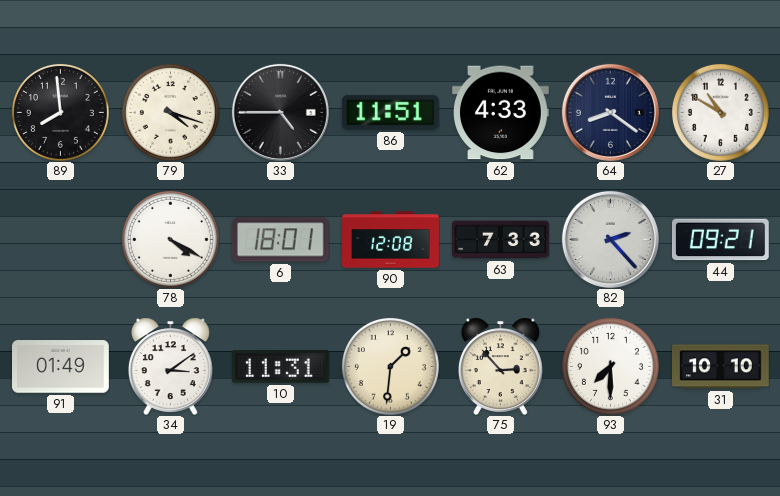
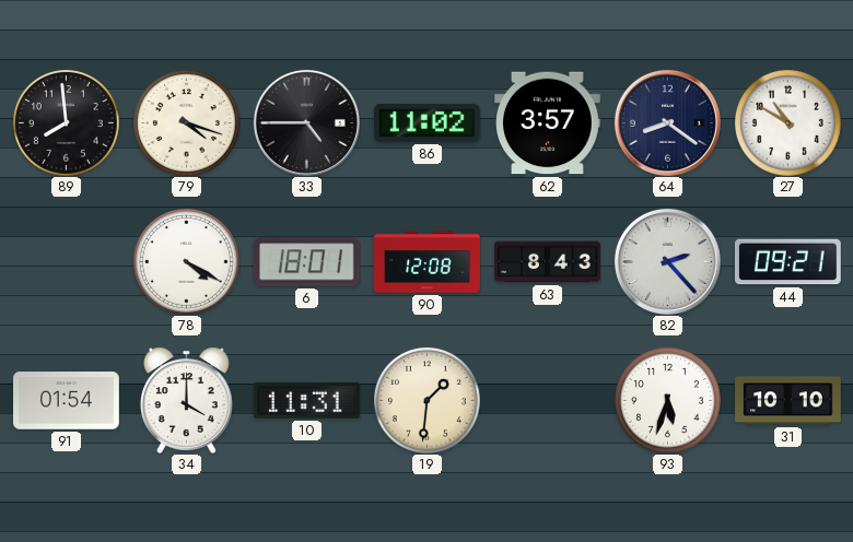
86: 11:51 -> 11:02
62: 4:33 -> 3:57
63: 7:33 -> 8:43
91: 01:49 -> 01:54
34: 3:09 -> 4:00
75: 2:53 -> none
93: 7:30 -> 5:33
